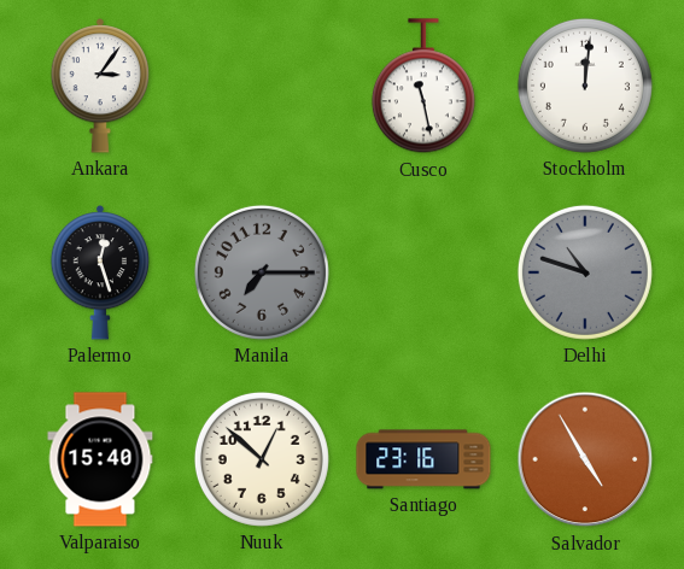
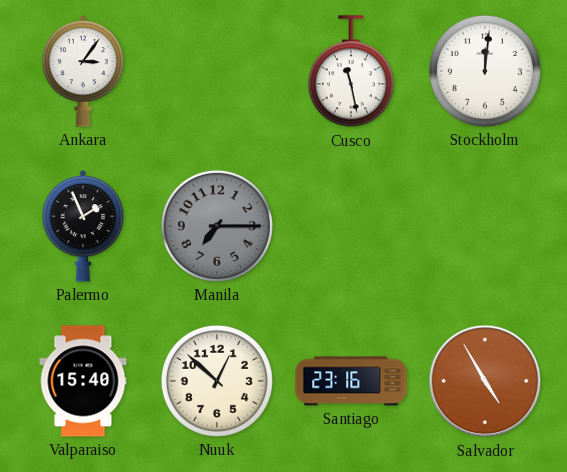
Palermo: 12:27 -> 1:56
Delhi: 10:48 -> none
